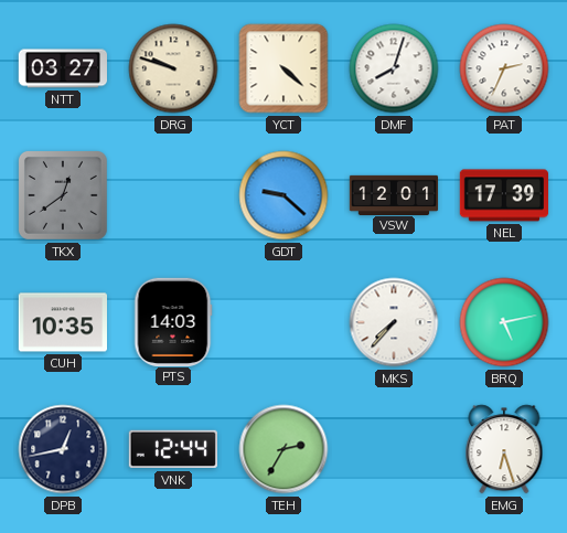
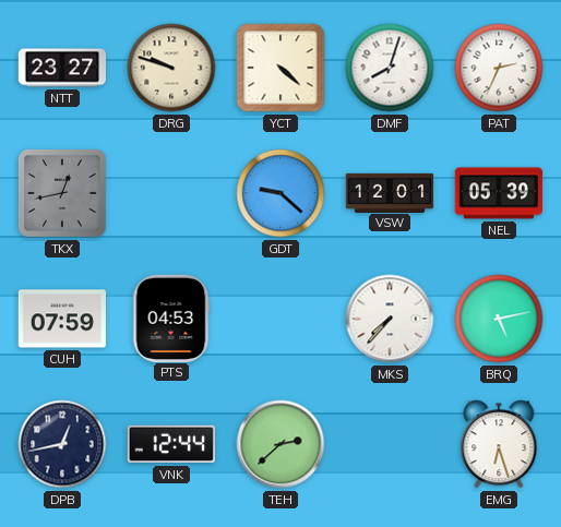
NTT: 03:27 -> 23:27
TKX: 12:39 -> 12:43
NEL: 17:39 -> 05:39
CUH: 10:35 -> 07:59
PTS: 14:03 -> 04:53
TEH: 2:35 -> 2:38
